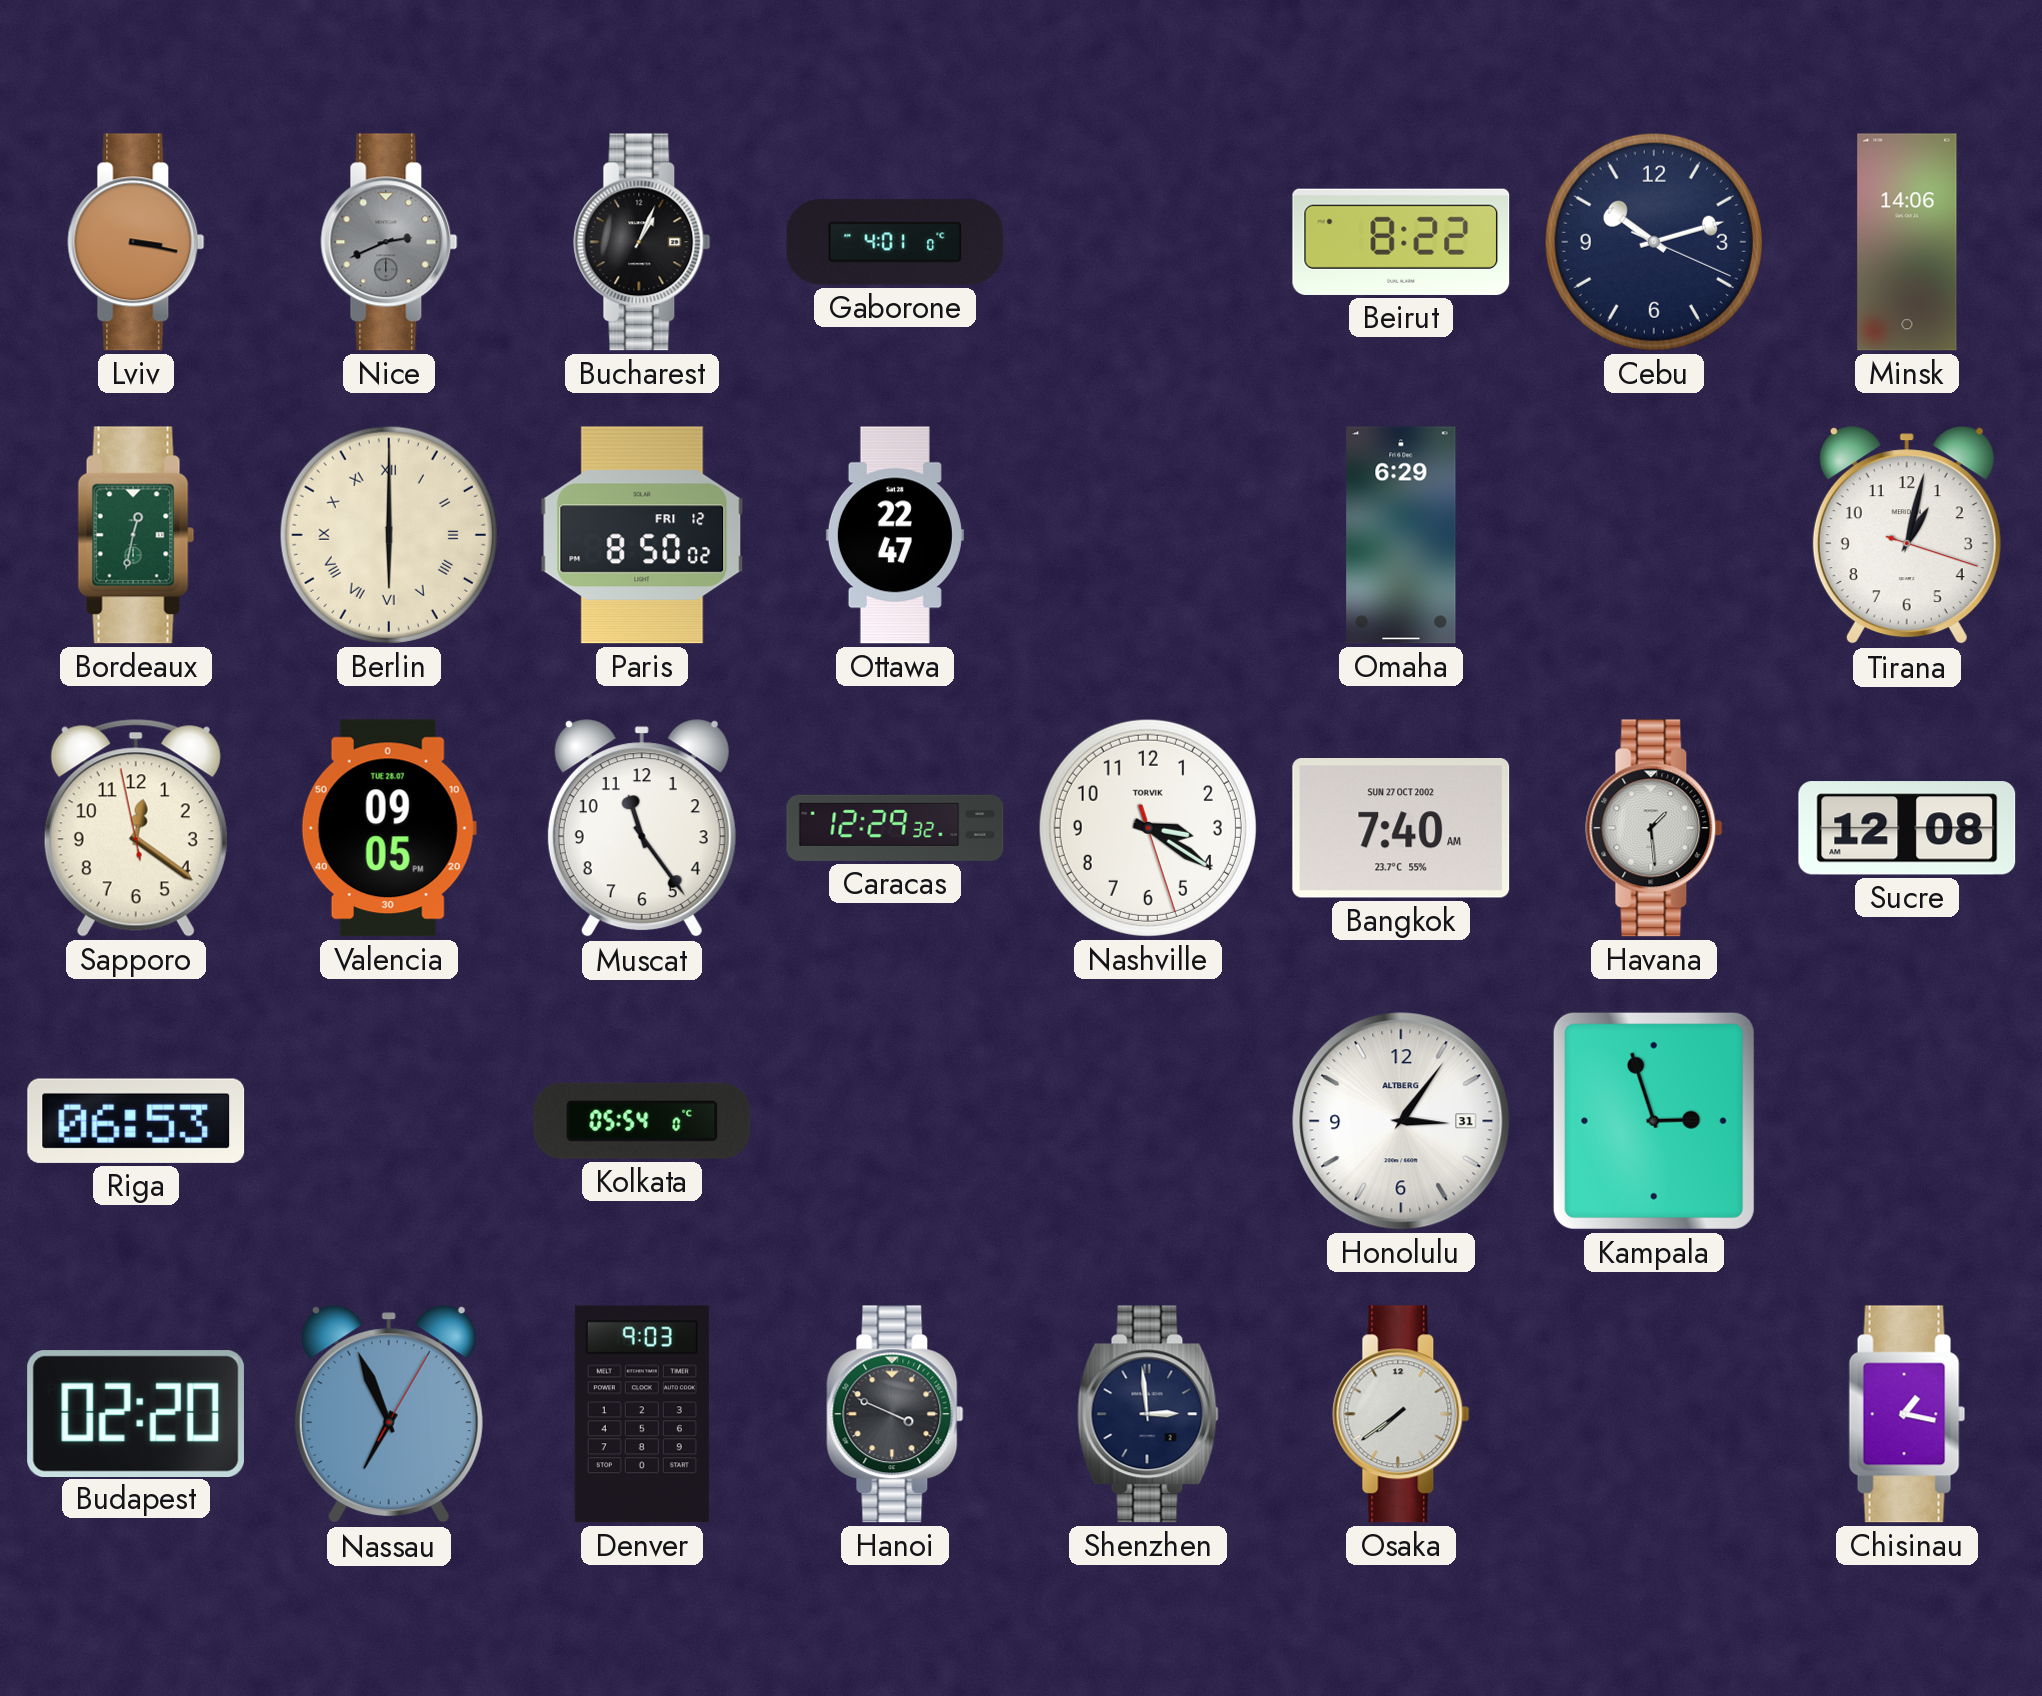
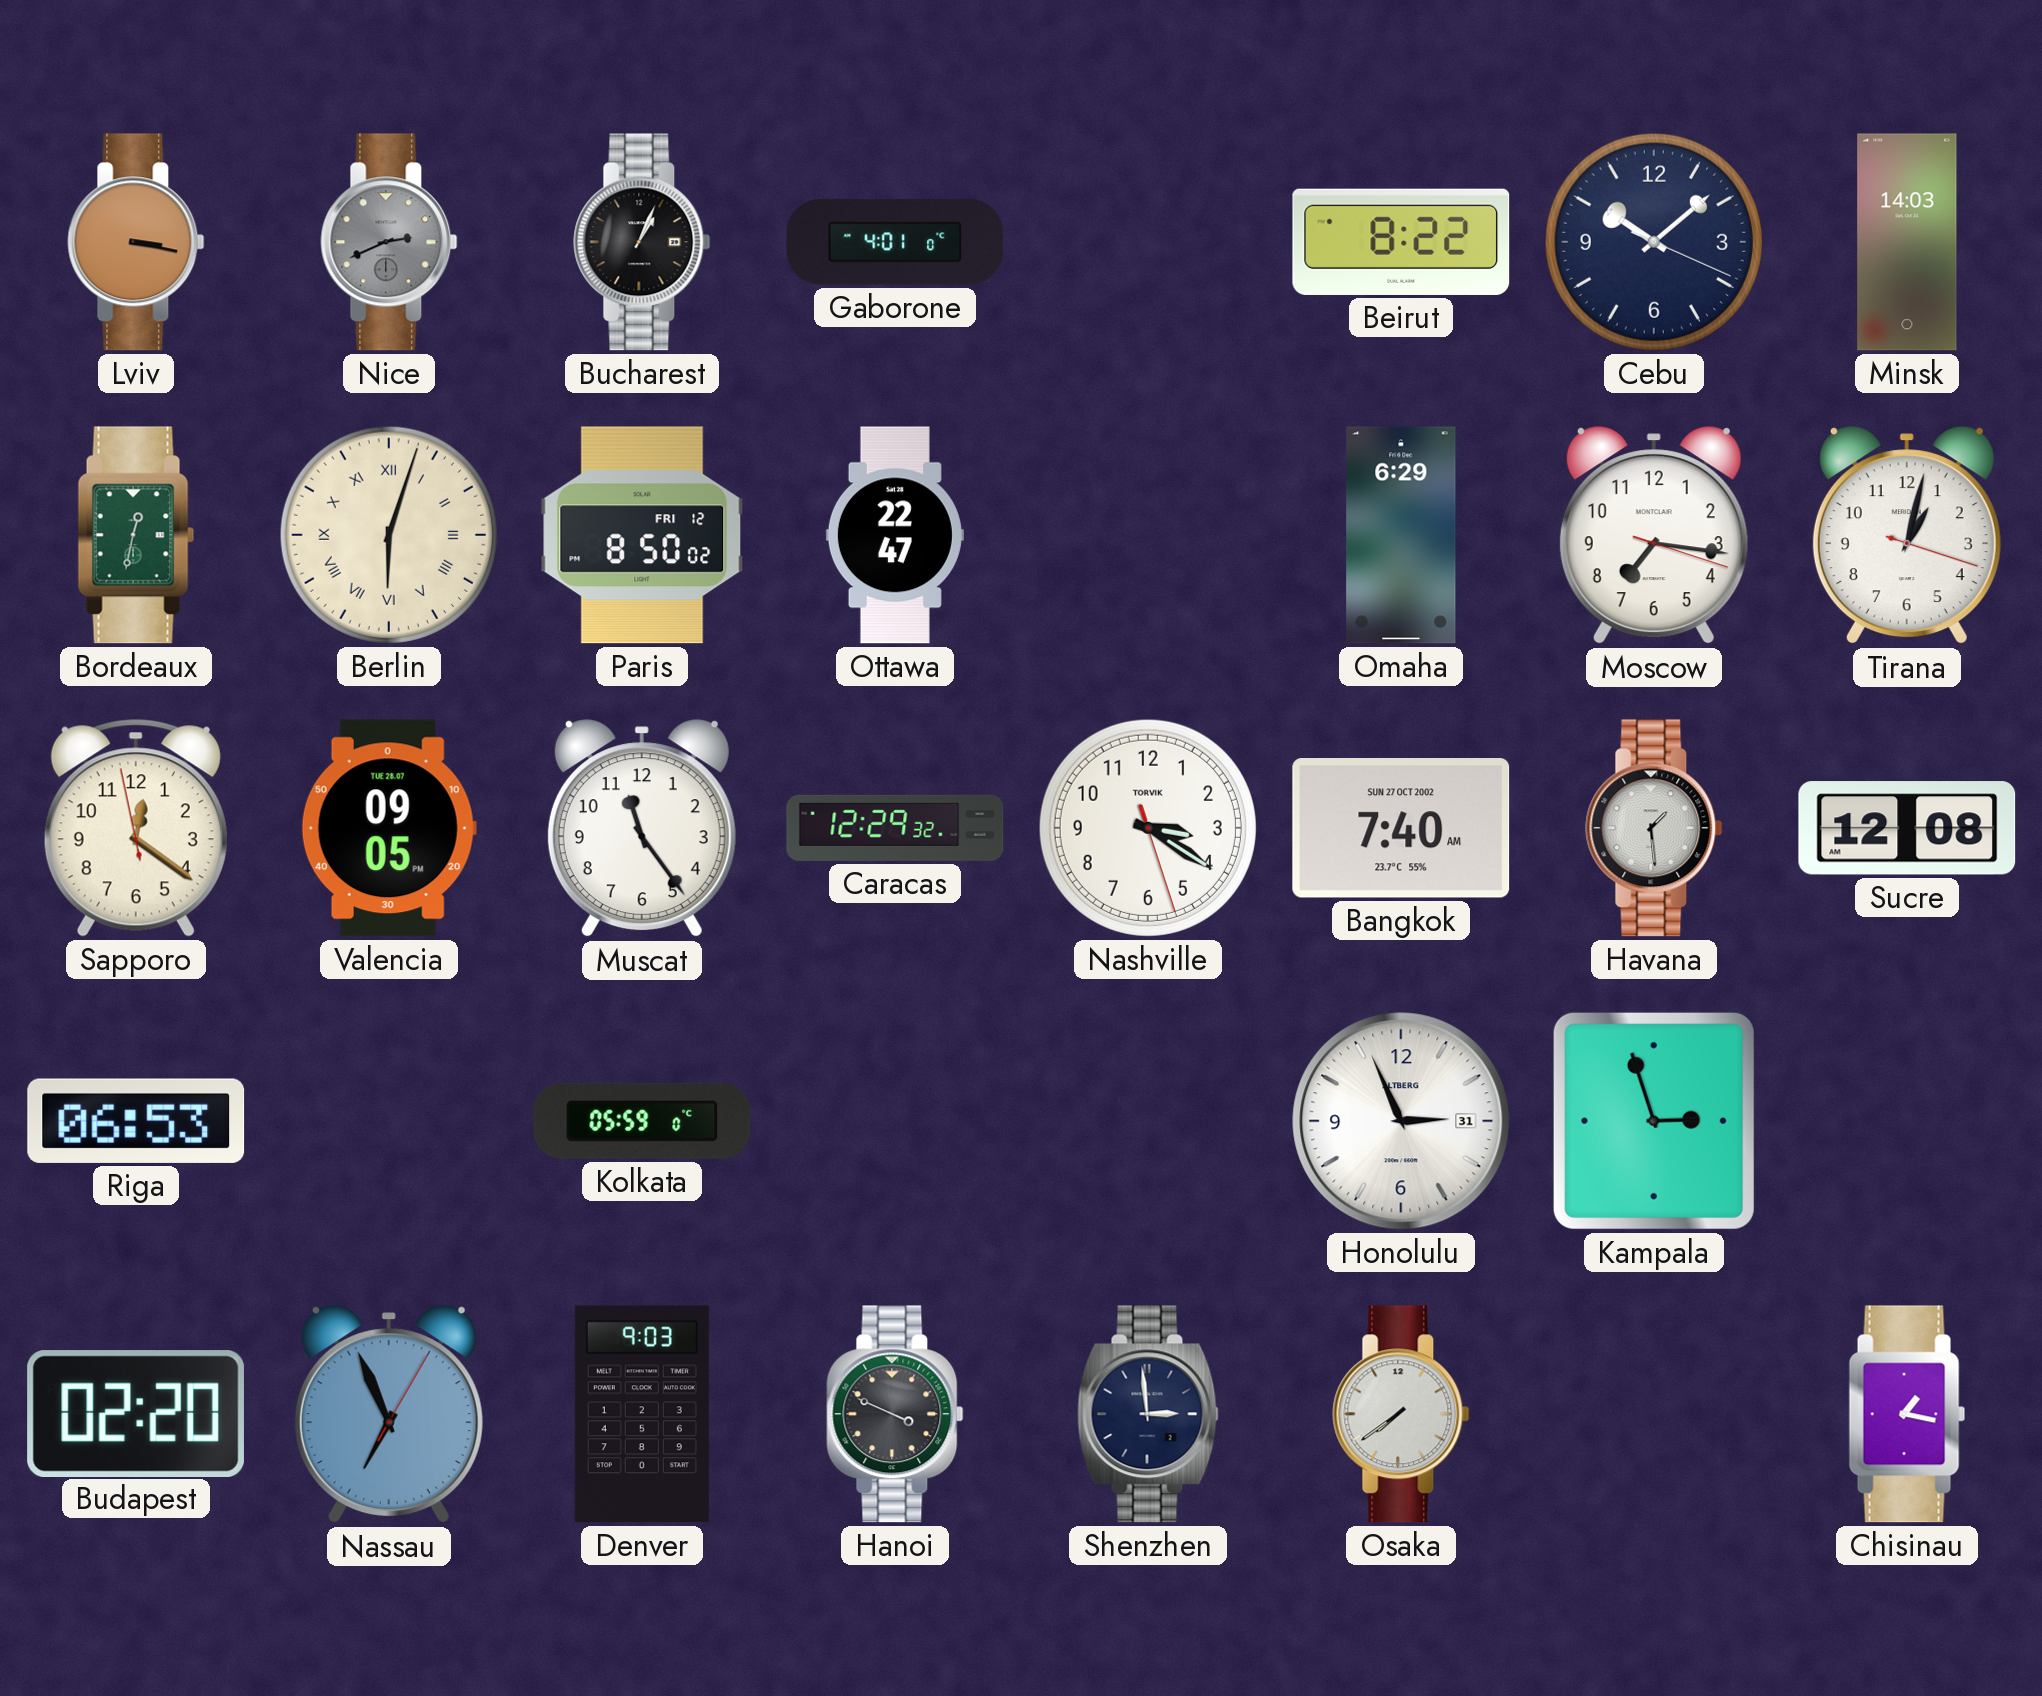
Cebu: 10:12 -> 10:08
Minsk: 14:06 -> 14:03
Berlin: 6:00 -> 6:03
Moscow: none -> 7:16
Kolkata: 05:54 -> 05:59
Honolulu: 3:06 -> 2:56
